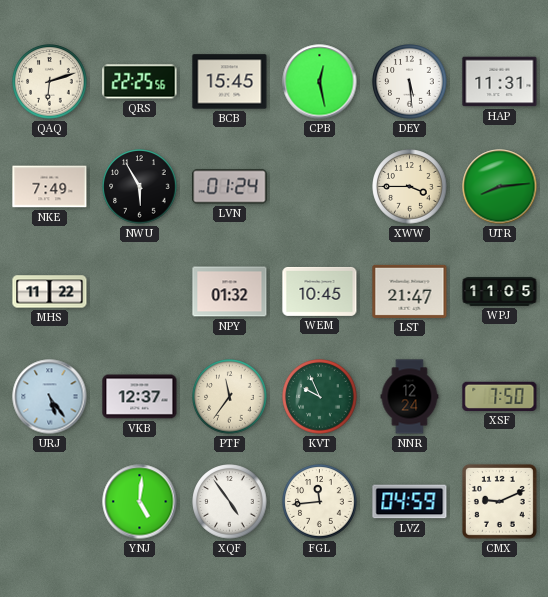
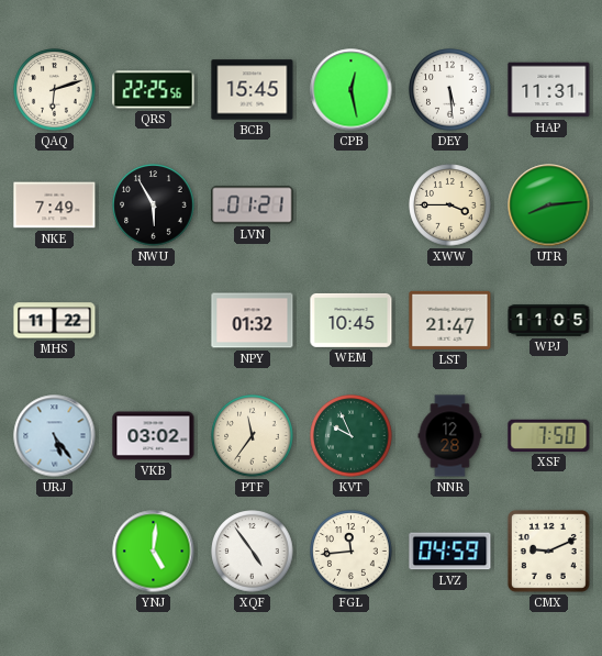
LVN: 01:24 -> 01:21
VKB: 12:37 -> 03:02
NNR: 12:24 -> 12:28
